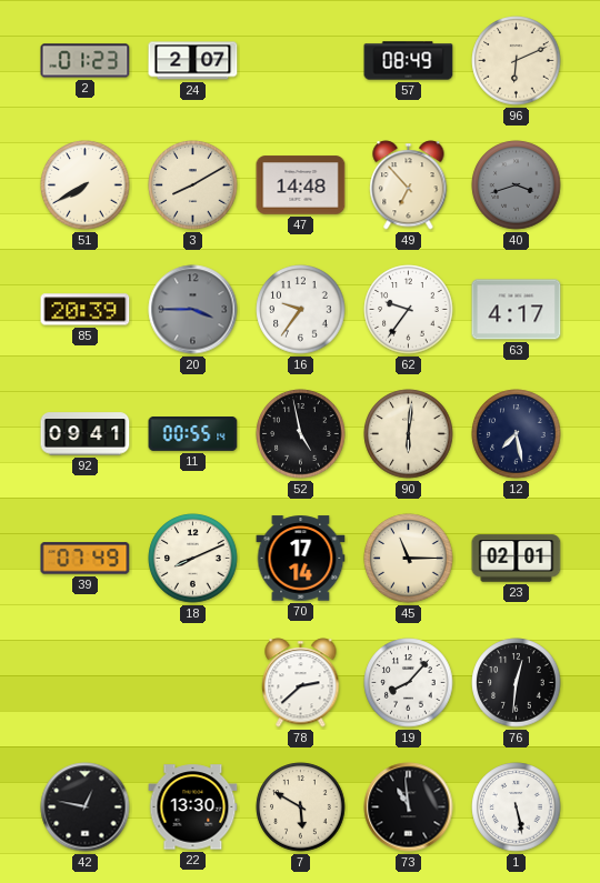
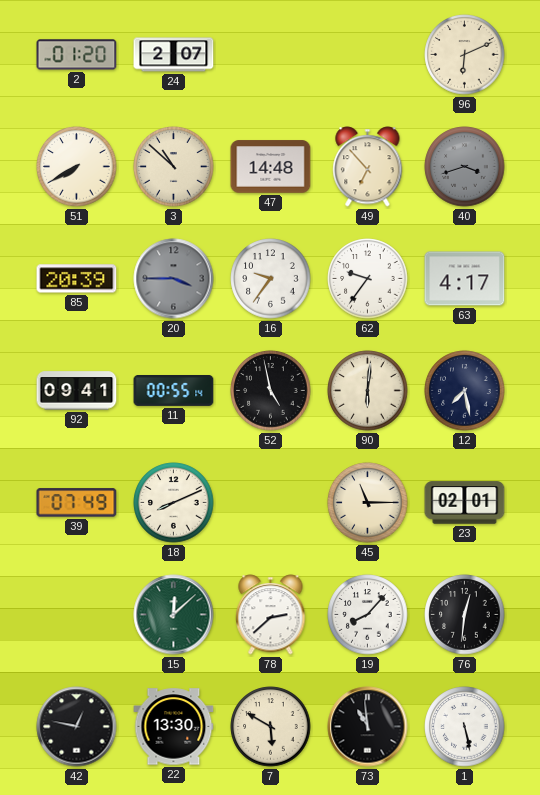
2: 01:23 -> 01:20
57: 08:49 -> none
3: 8:10 -> 10:52
70: 17:14 -> none
15: none -> 12:08
